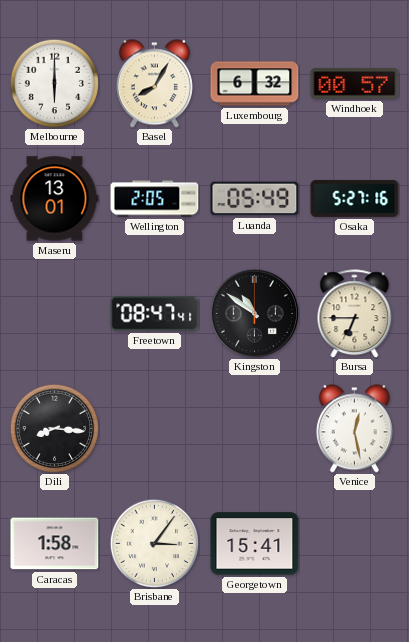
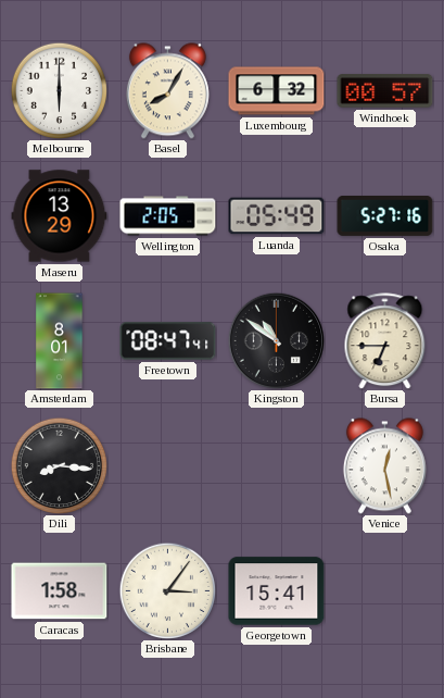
Maseru: 13:01 -> 13:29
Amsterdam: none -> 8:01
